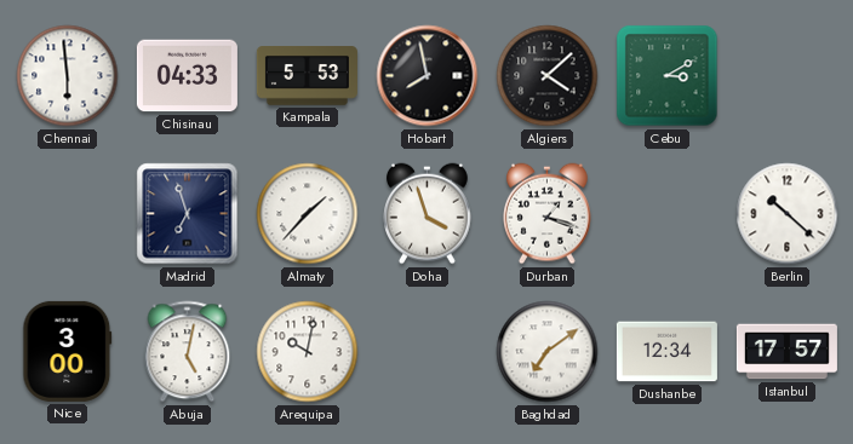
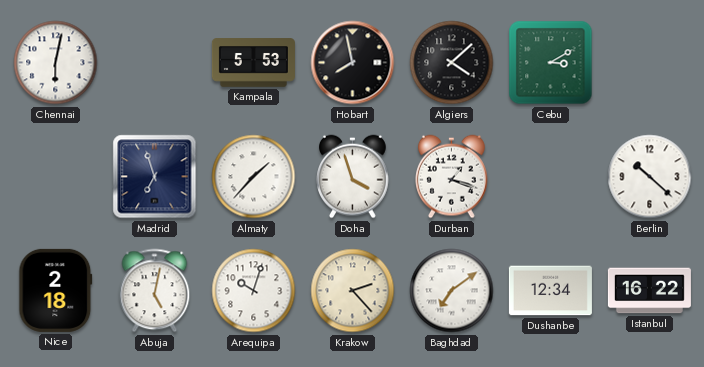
Chennai: 5:59 -> 6:02
Chisinau: 04:33 -> none
Nice: 3:00 -> 2:18
Arequipa: 10:02 -> 10:03
Krakow: none -> 2:23
Istanbul: 17:57 -> 16:22
